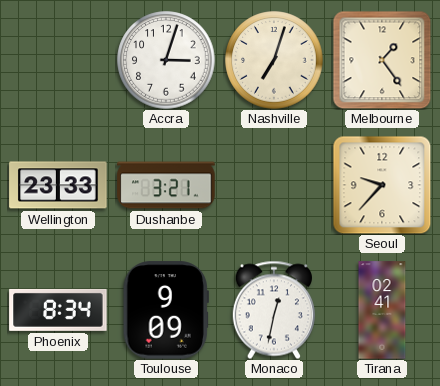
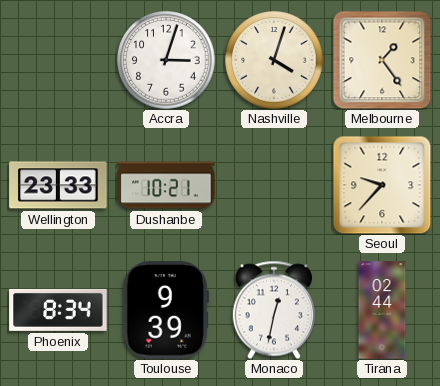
Nashville: 7:03 -> 4:03
Dushanbe: 3:21 -> 10:21
Toulouse: 9:09 -> 9:39
Tirana: 02:41 -> 02:44
